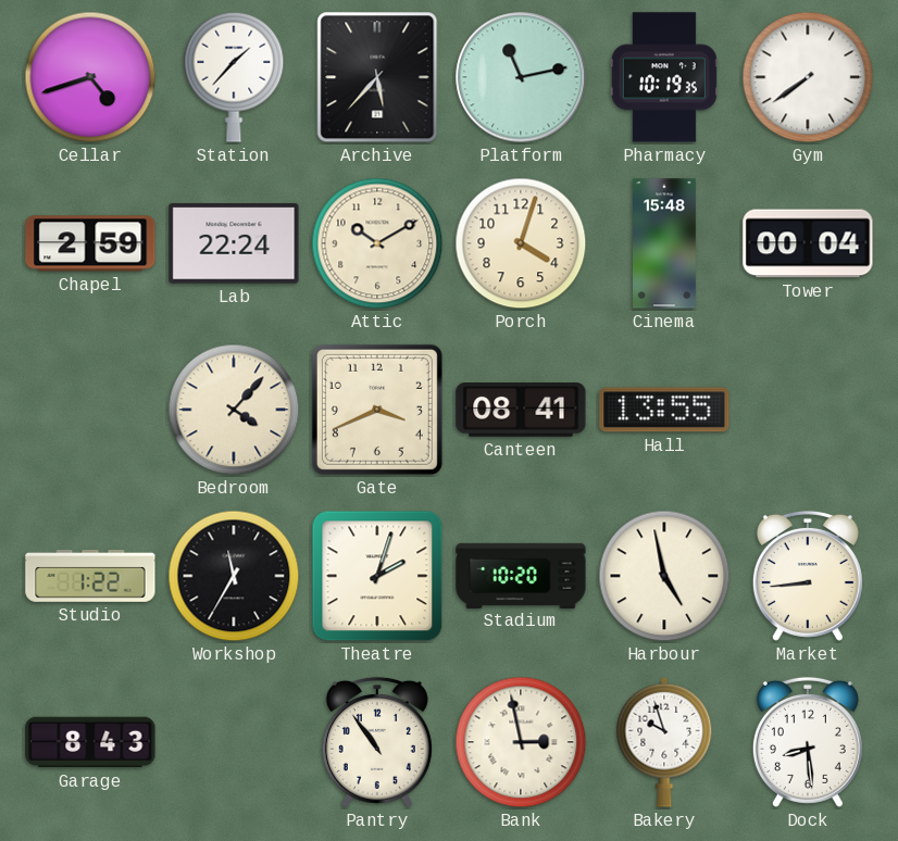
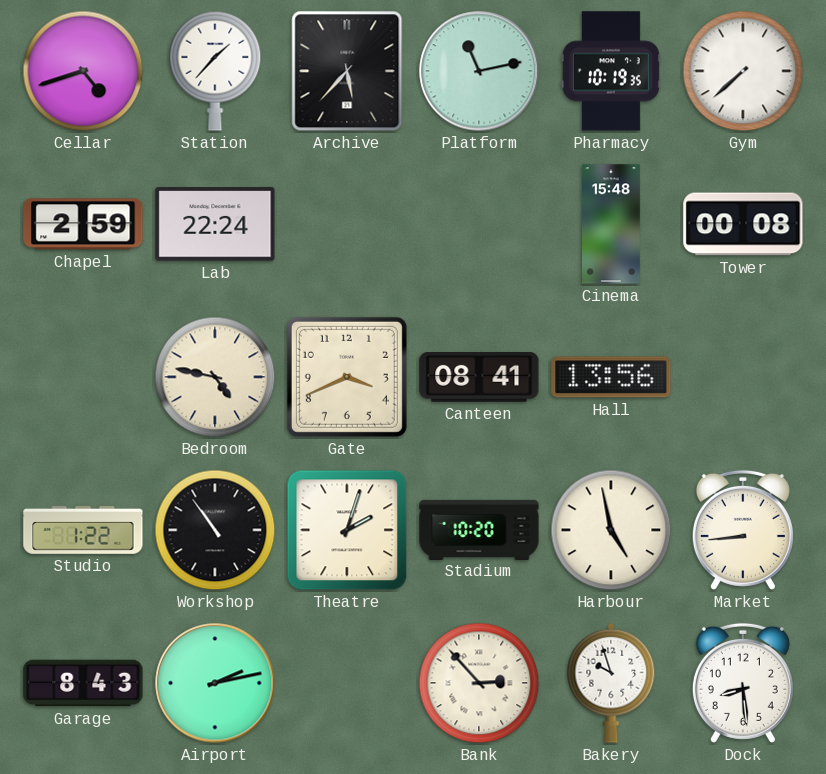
Gym: 7:39 -> 7:38
Attic: 10:10 -> none
Porch: 4:03 -> none
Tower: 00:04 -> 00:08
Bedroom: 4:07 -> 4:47
Hall: 13:55 -> 13:56
Workshop: 11:35 -> 10:54
Airport: none -> 2:13
Pantry: 10:54 -> none
Bank: 2:58 -> 2:53
